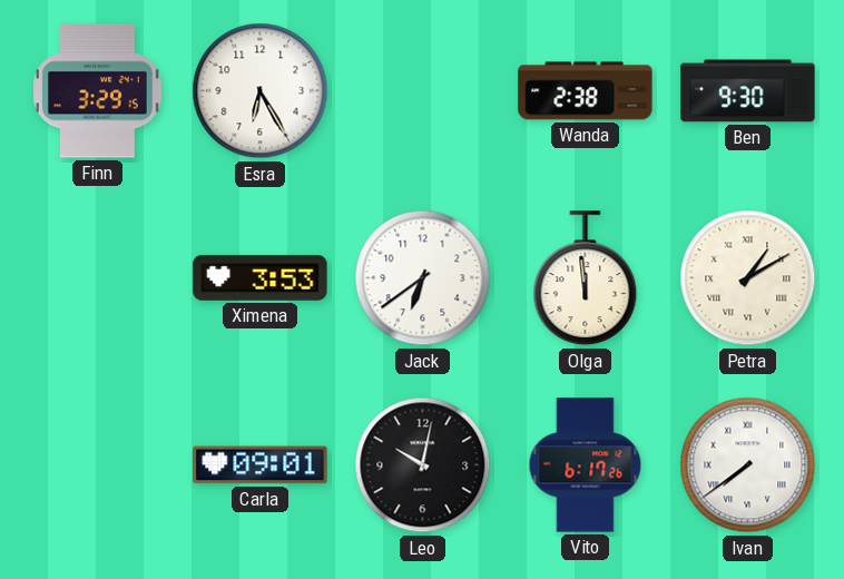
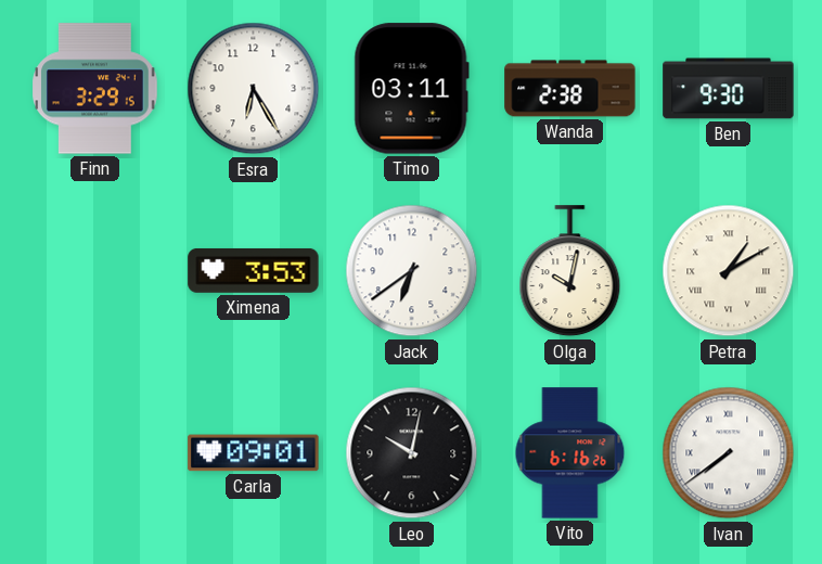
Timo: none -> 03:11
Olga: 11:59 -> 10:02
Vito: 6:17 -> 6:16
